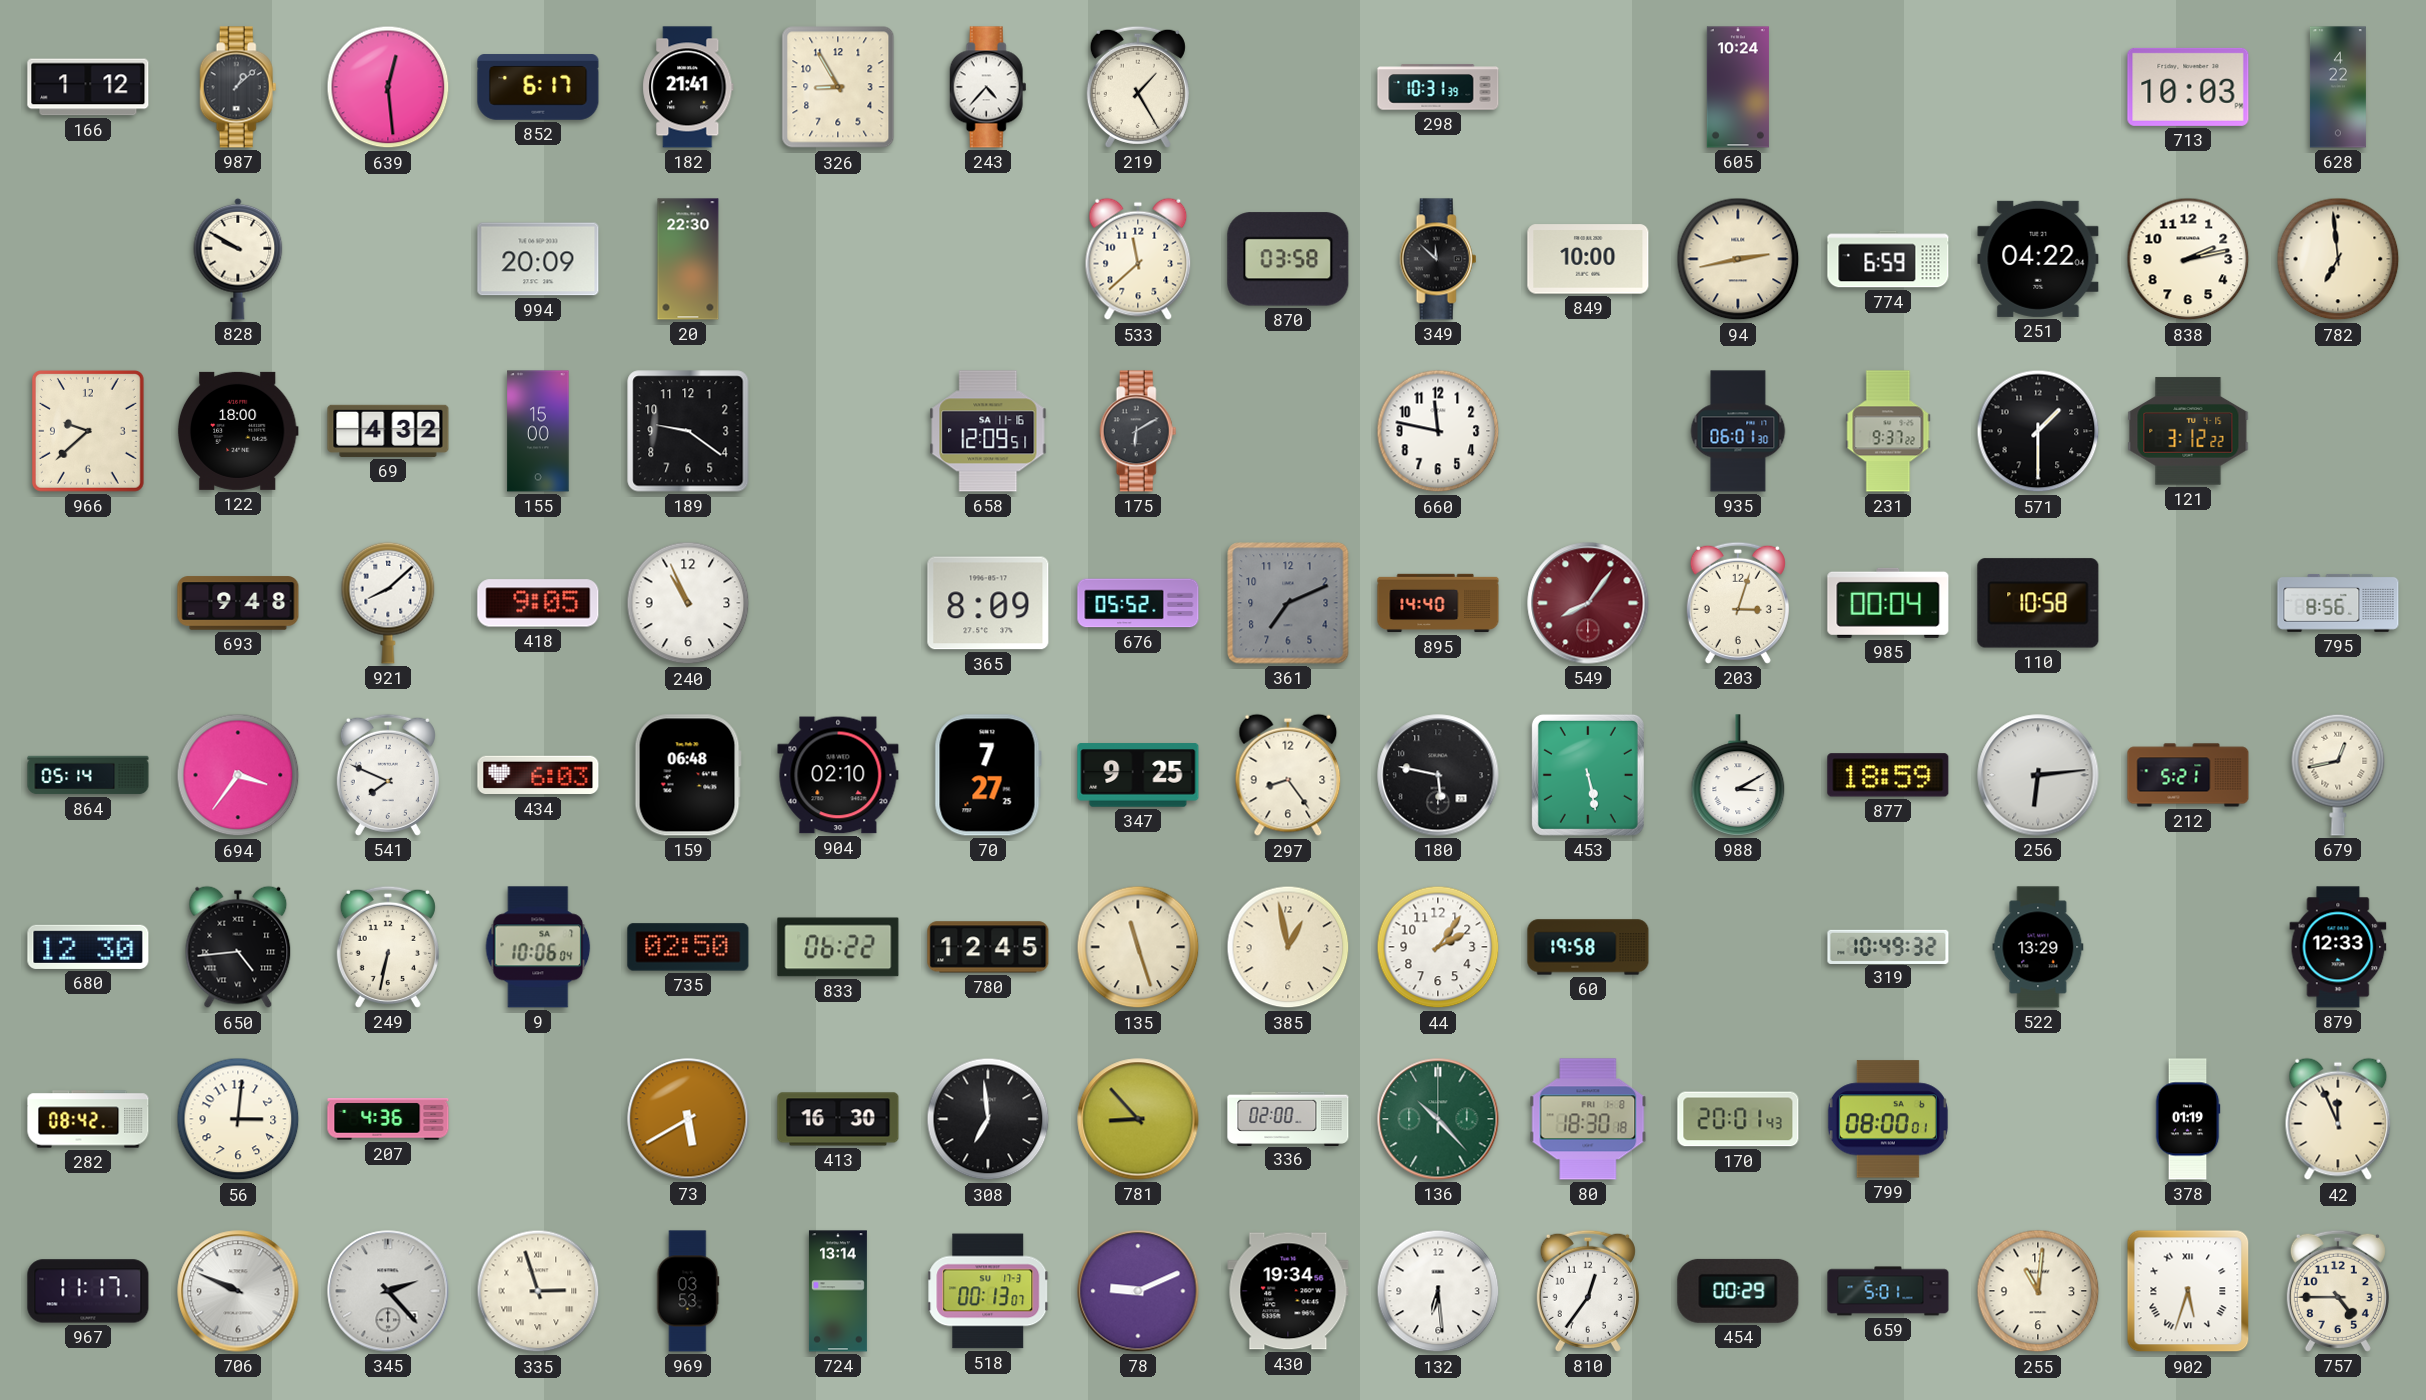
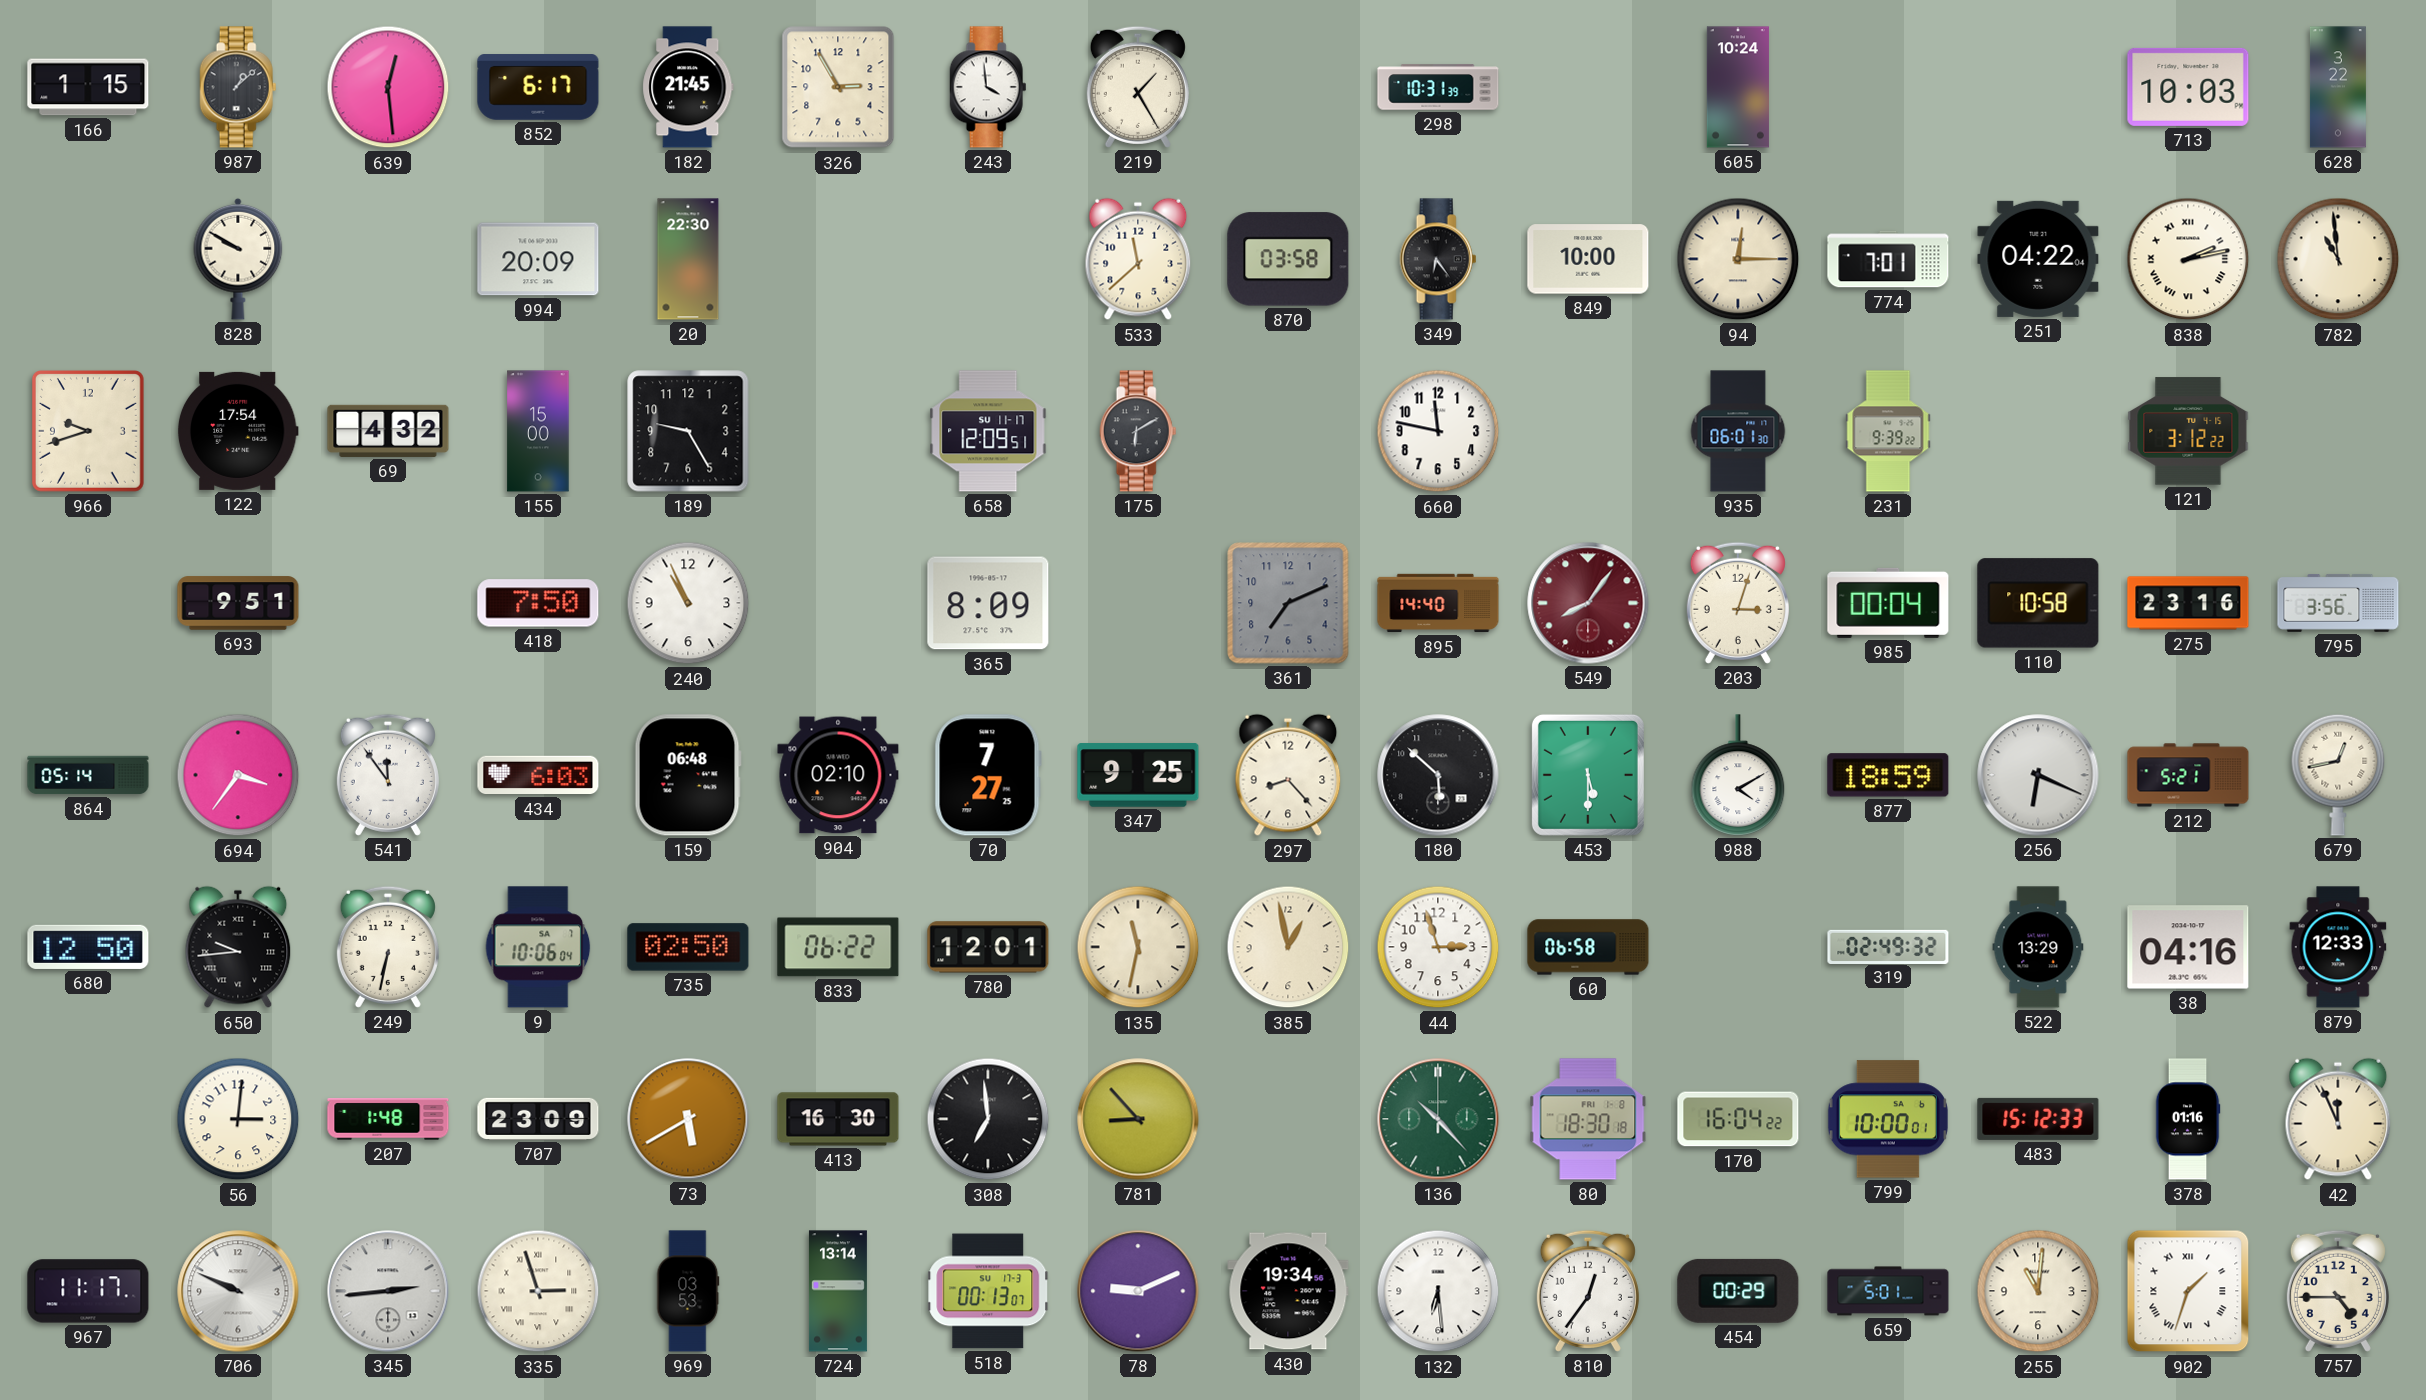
166: 1:12 -> 1:15
182: 21:41 -> 21:45
326: 8:55 -> 2:55
243: 4:37 -> 3:59
628: 4:22 -> 3:22
349: 11:52 -> 6:24
94: 2:43 -> 12:15
774: 6:59 -> 7:01
838 numerals: Arabic -> Roman
782: 6:59 -> 10:59
966: 9:38 -> 9:42
122: 18:00 -> 17:54
189: 9:21 -> 9:25
658 date: SA 11-16 -> SU 11-17
231: 9:37 -> 9:39
571: 1:30 -> none
693: 9:48 -> 9:51
921: 8:08 -> none
418: 9:05 -> 7:50
676: 05:52 -> none
275: none -> 23:16
795: 8:56 -> 3:56
541: 7:49 -> 11:54
297: 8:24 -> 8:23
180: 5:47 -> 5:52
453: 5:28 -> 5:30
988: 3:10 -> 4:10
256: 6:14 -> 6:19
680: 12:30 -> 12:50
650: 4:44 -> 9:44
780: 12:45 -> 12:01
135: 11:27 -> 11:32
44: 2:06 -> 2:57
60: 19:58 -> 06:58
319: 10:49 -> 02:49
38: none -> 04:16
282: 08:42 -> none
207: 4:36 -> 1:48
707: none -> 23:09
336: 02:00 -> none
170: 20:01 -> 16:04
799: 08:00 -> 10:00
483: none -> 15:12
378: 01:19 -> 01:16
345: 2:23 -> 2:44
902: 5:33 -> 1:33
